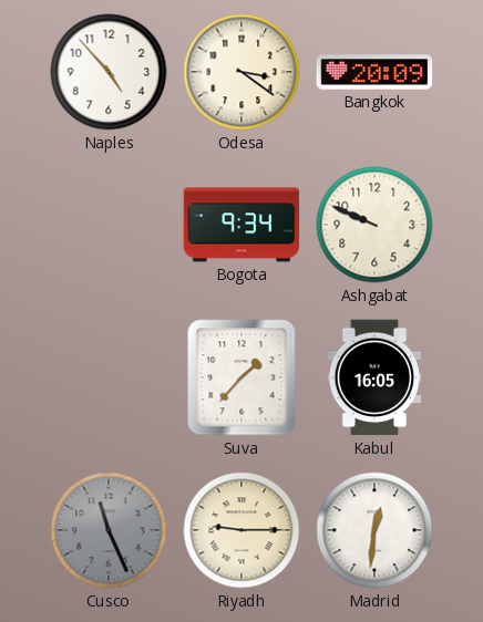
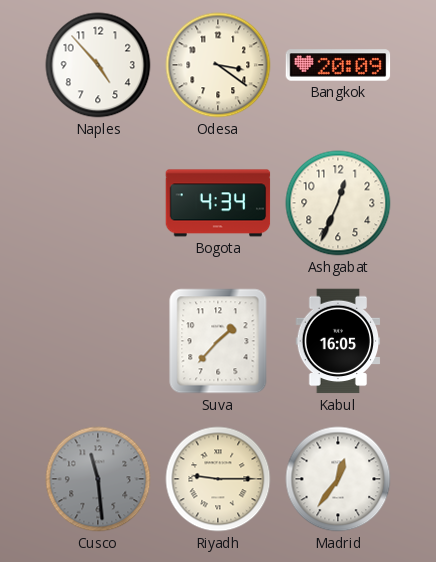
Bogota: 9:34 -> 4:34
Ashgabat: 9:49 -> 12:34
Cusco: 11:26 -> 11:29
Madrid: 12:31 -> 12:36
